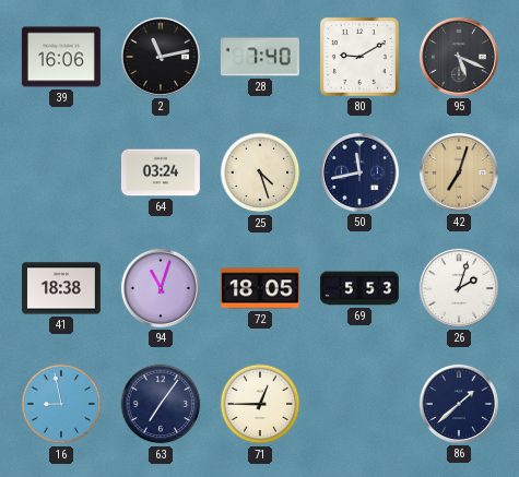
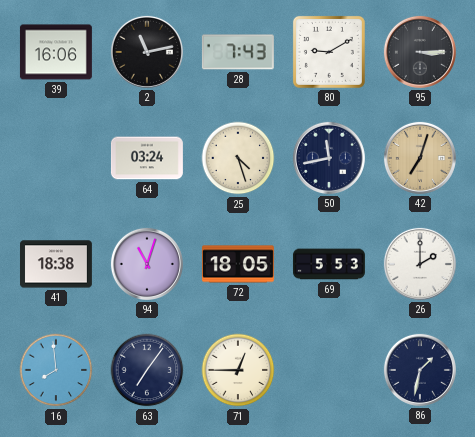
28: 7:40 -> 7:43
95: 5:19 -> 3:15
26: 2:03 -> 2:00
16: 8:58 -> 7:59
86: 1:38 -> 1:32
